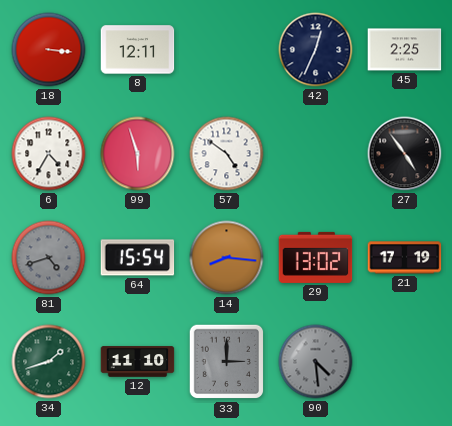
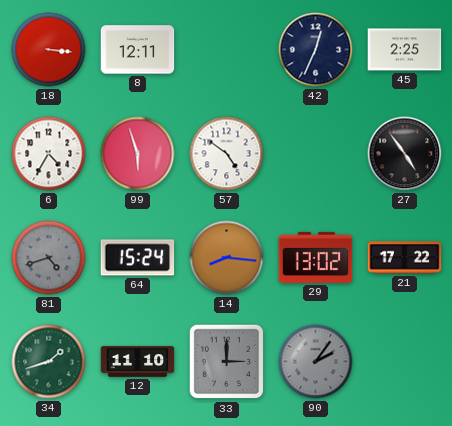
64: 15:54 -> 15:24
21: 17:19 -> 17:22
90: 4:29 -> 2:06
